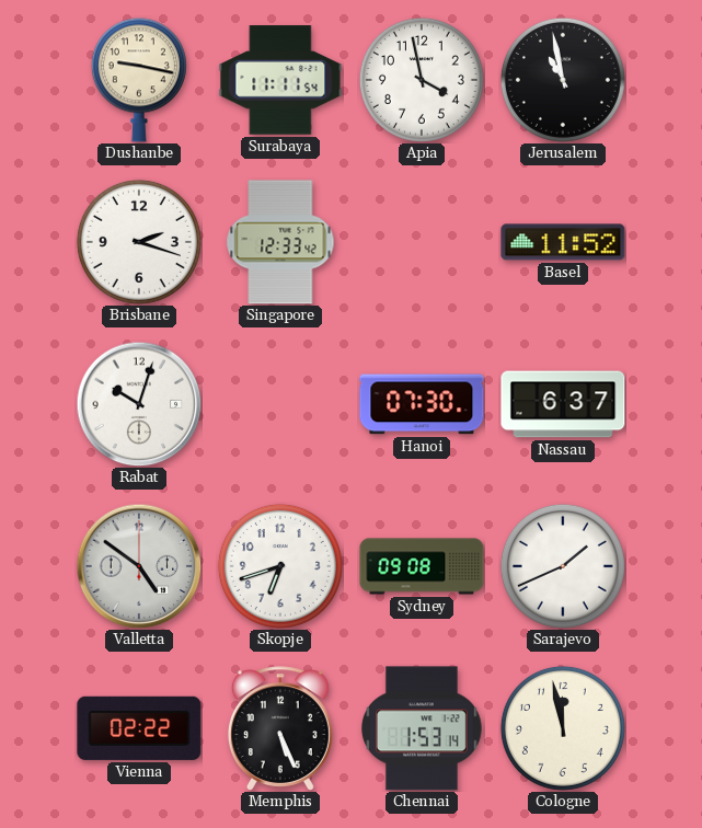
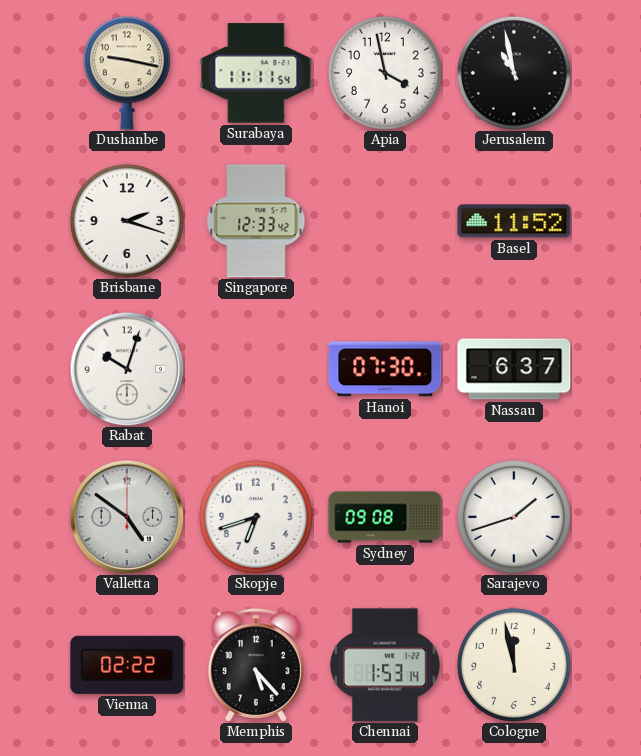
Sarajevo: 1:41 -> 1:42
Memphis: 5:26 -> 5:23
